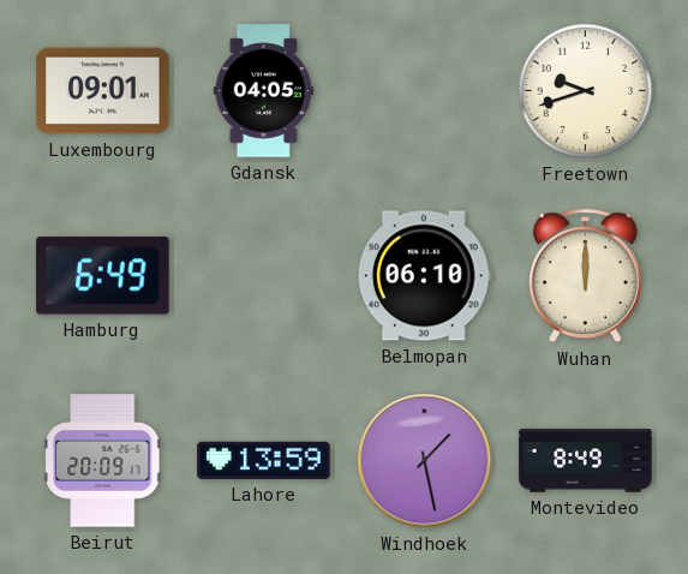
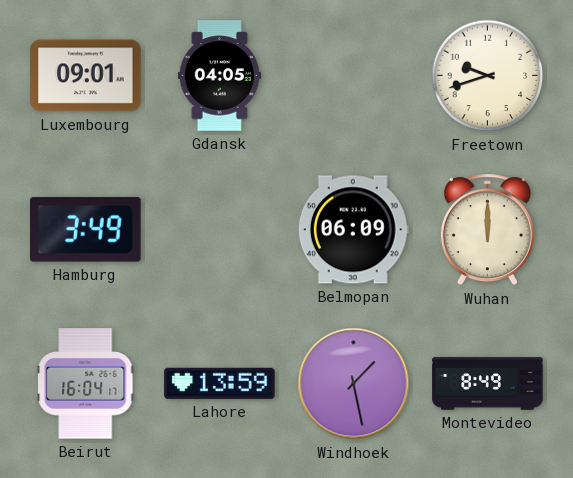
Hamburg: 6:49 -> 3:49
Belmopan: 06:10 -> 06:09
Beirut: 20:09 -> 16:04
